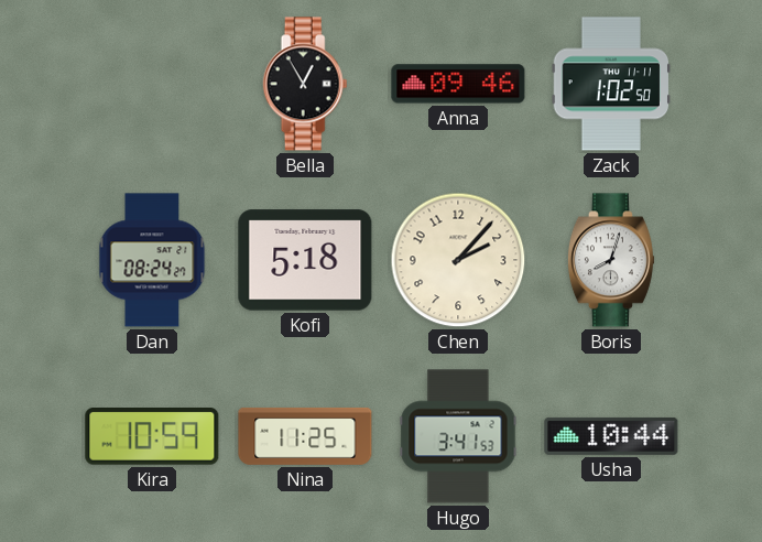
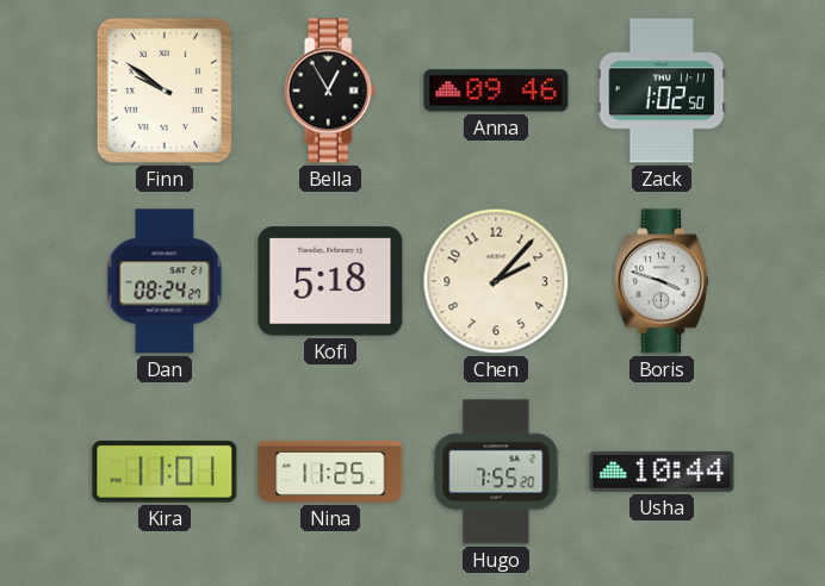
Finn: none -> 9:51
Boris: 8:03 -> 3:48
Kira: 10:59 -> 11:01
Hugo: 3:41 -> 7:55
